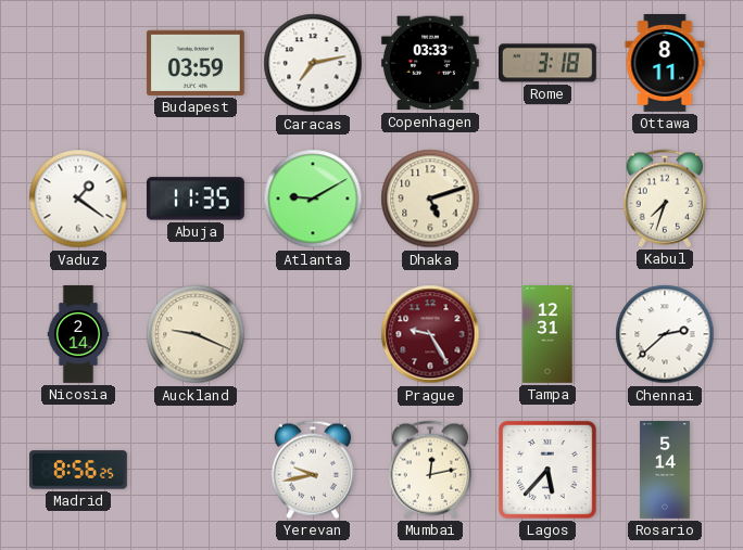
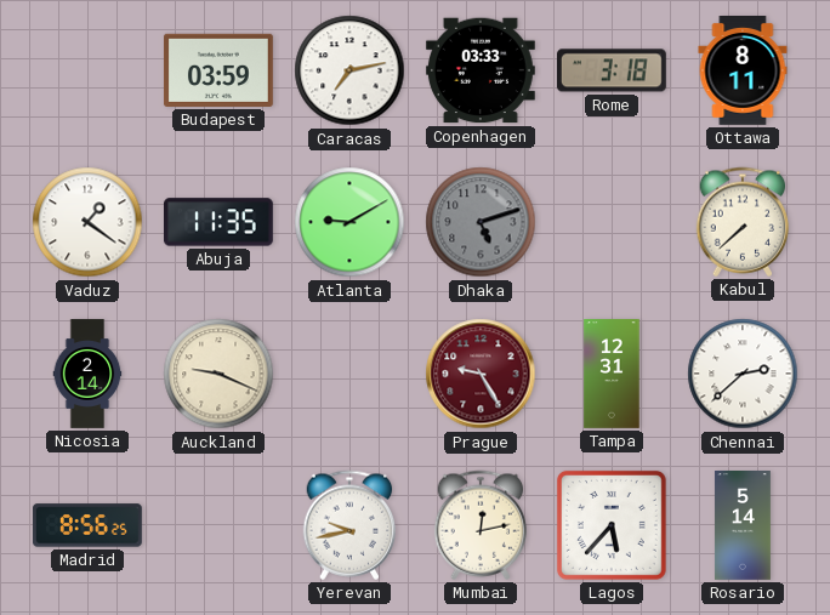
Dhaka dial: cream -> grey
Kabul: 7:33 -> 7:38
